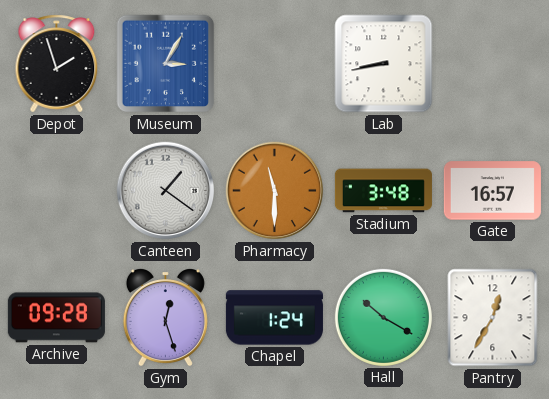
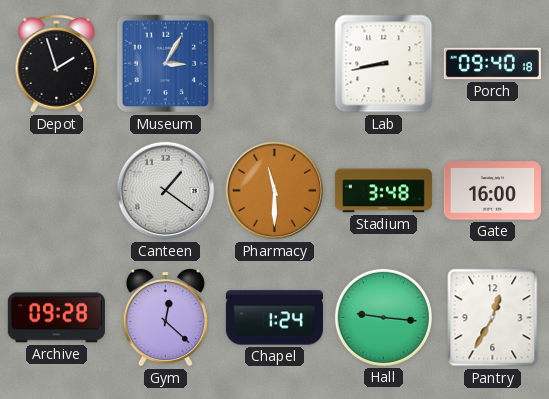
Porch: none -> 09:40
Gate: 16:57 -> 16:00
Gym: 12:27 -> 12:22
Hall: 10:20 -> 9:16
